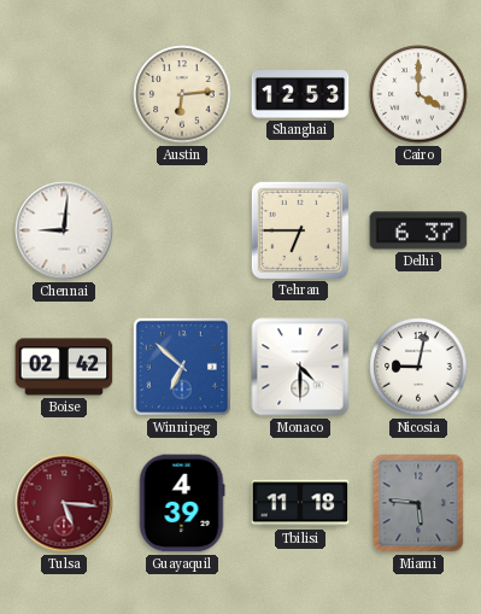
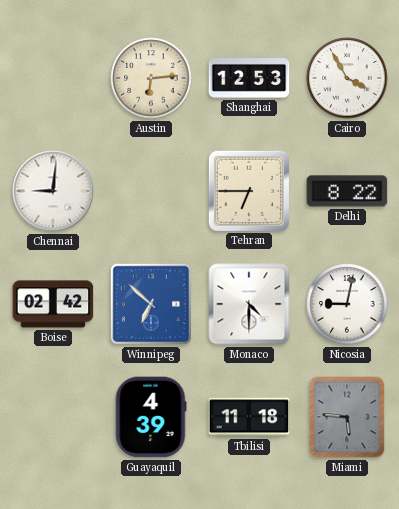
Cairo: 4:00 -> 3:55
Delhi: 6:37 -> 8:22
Tulsa: 5:16 -> none
